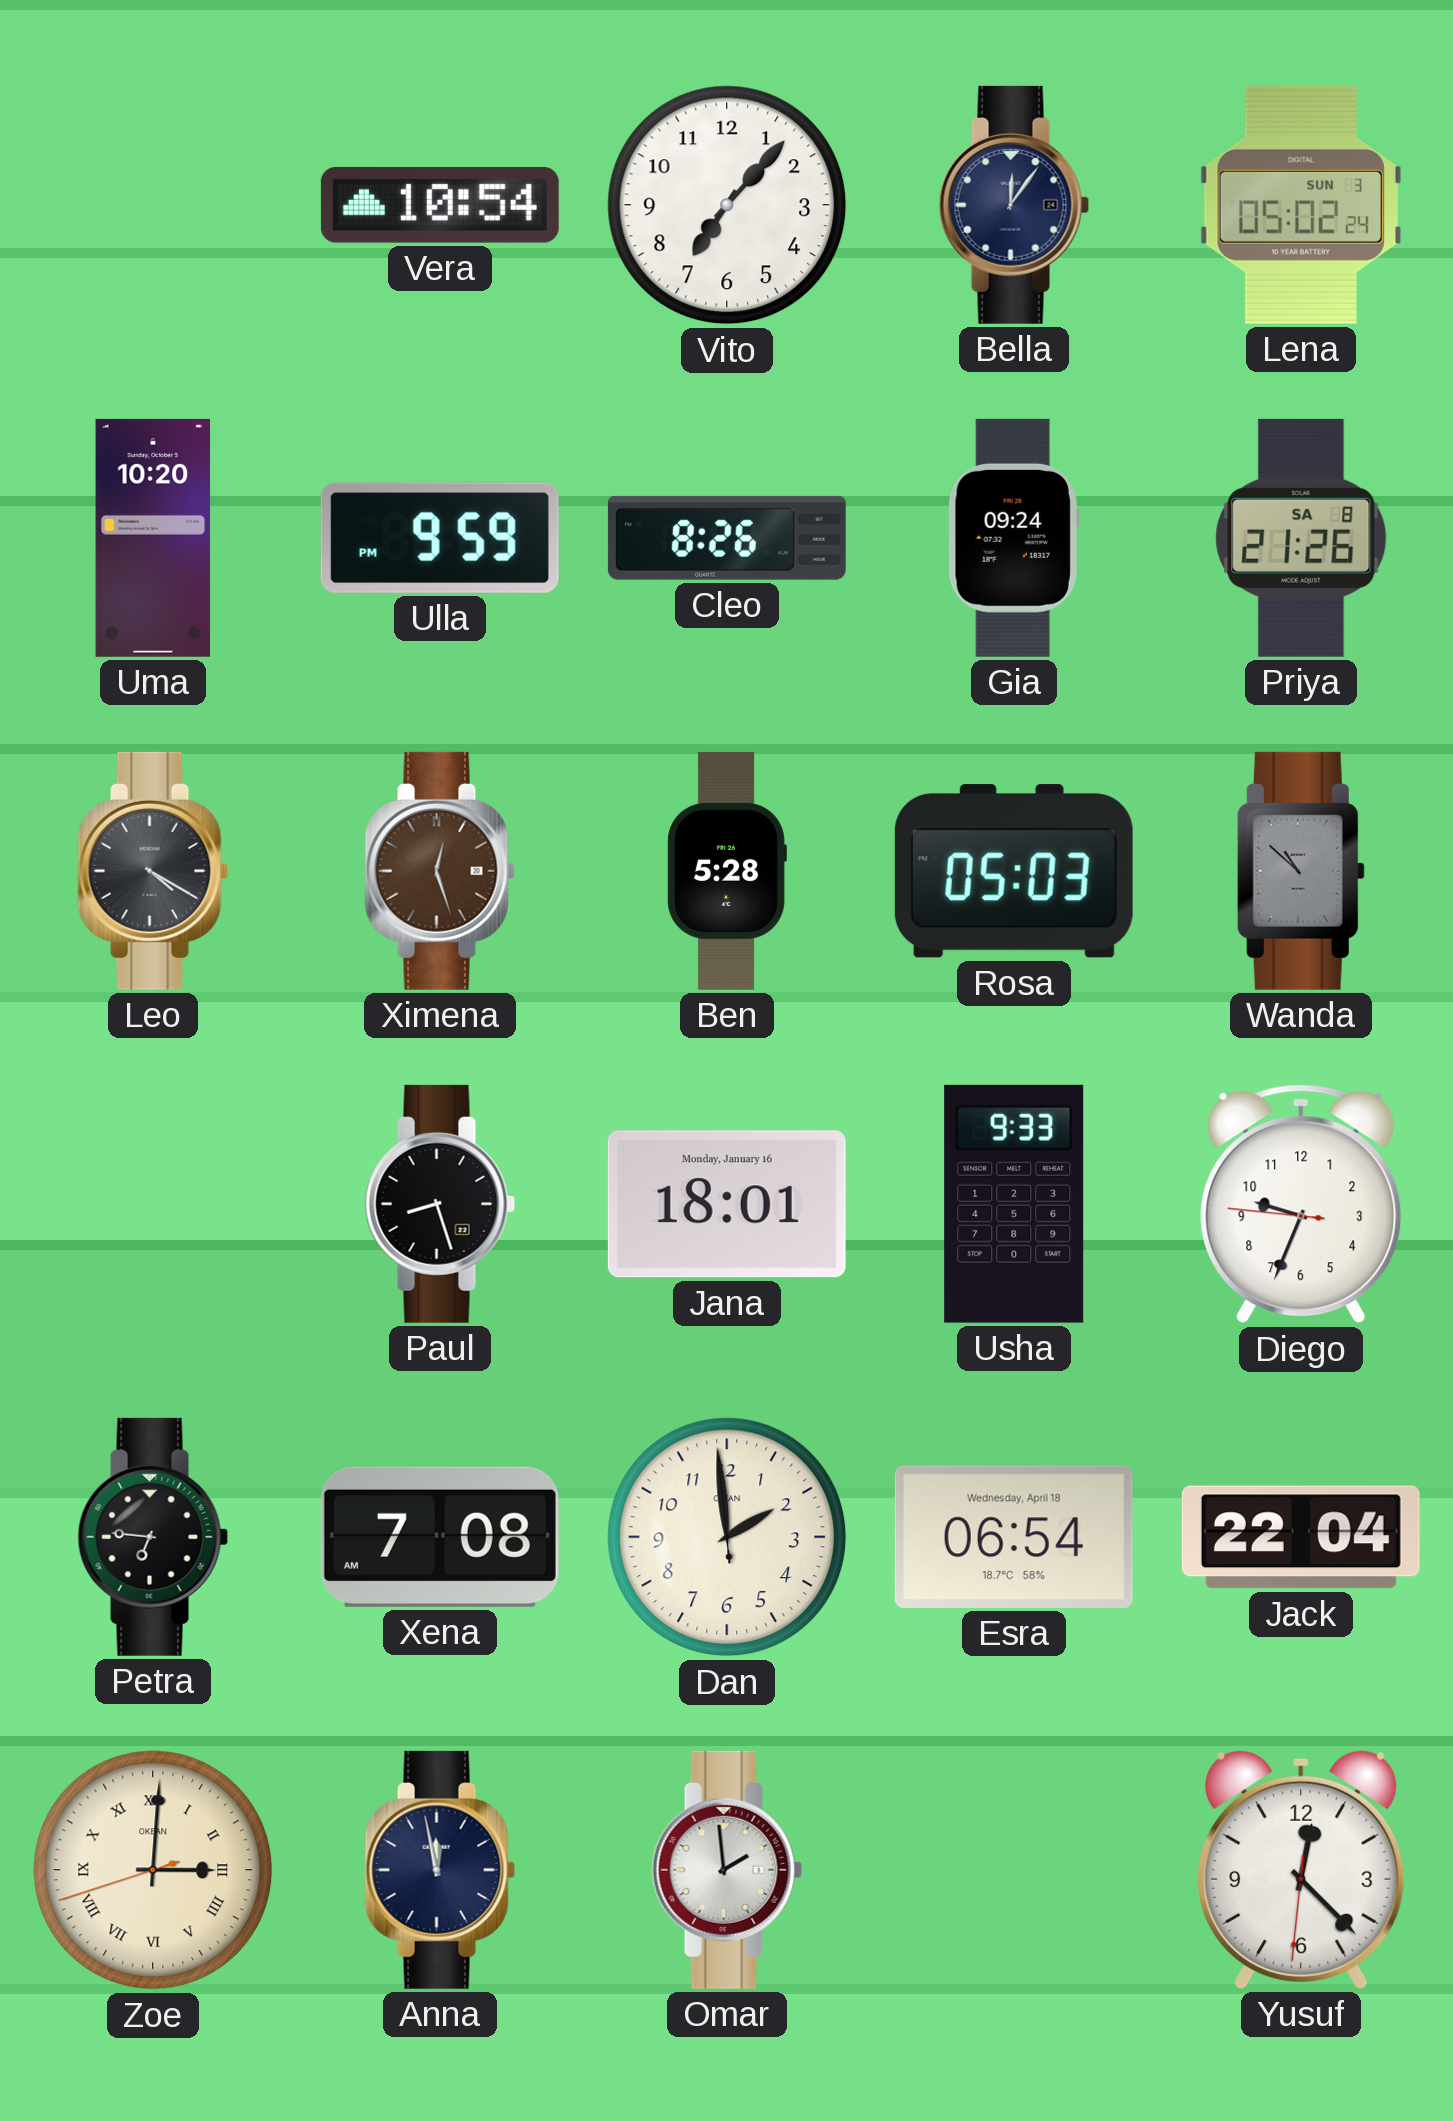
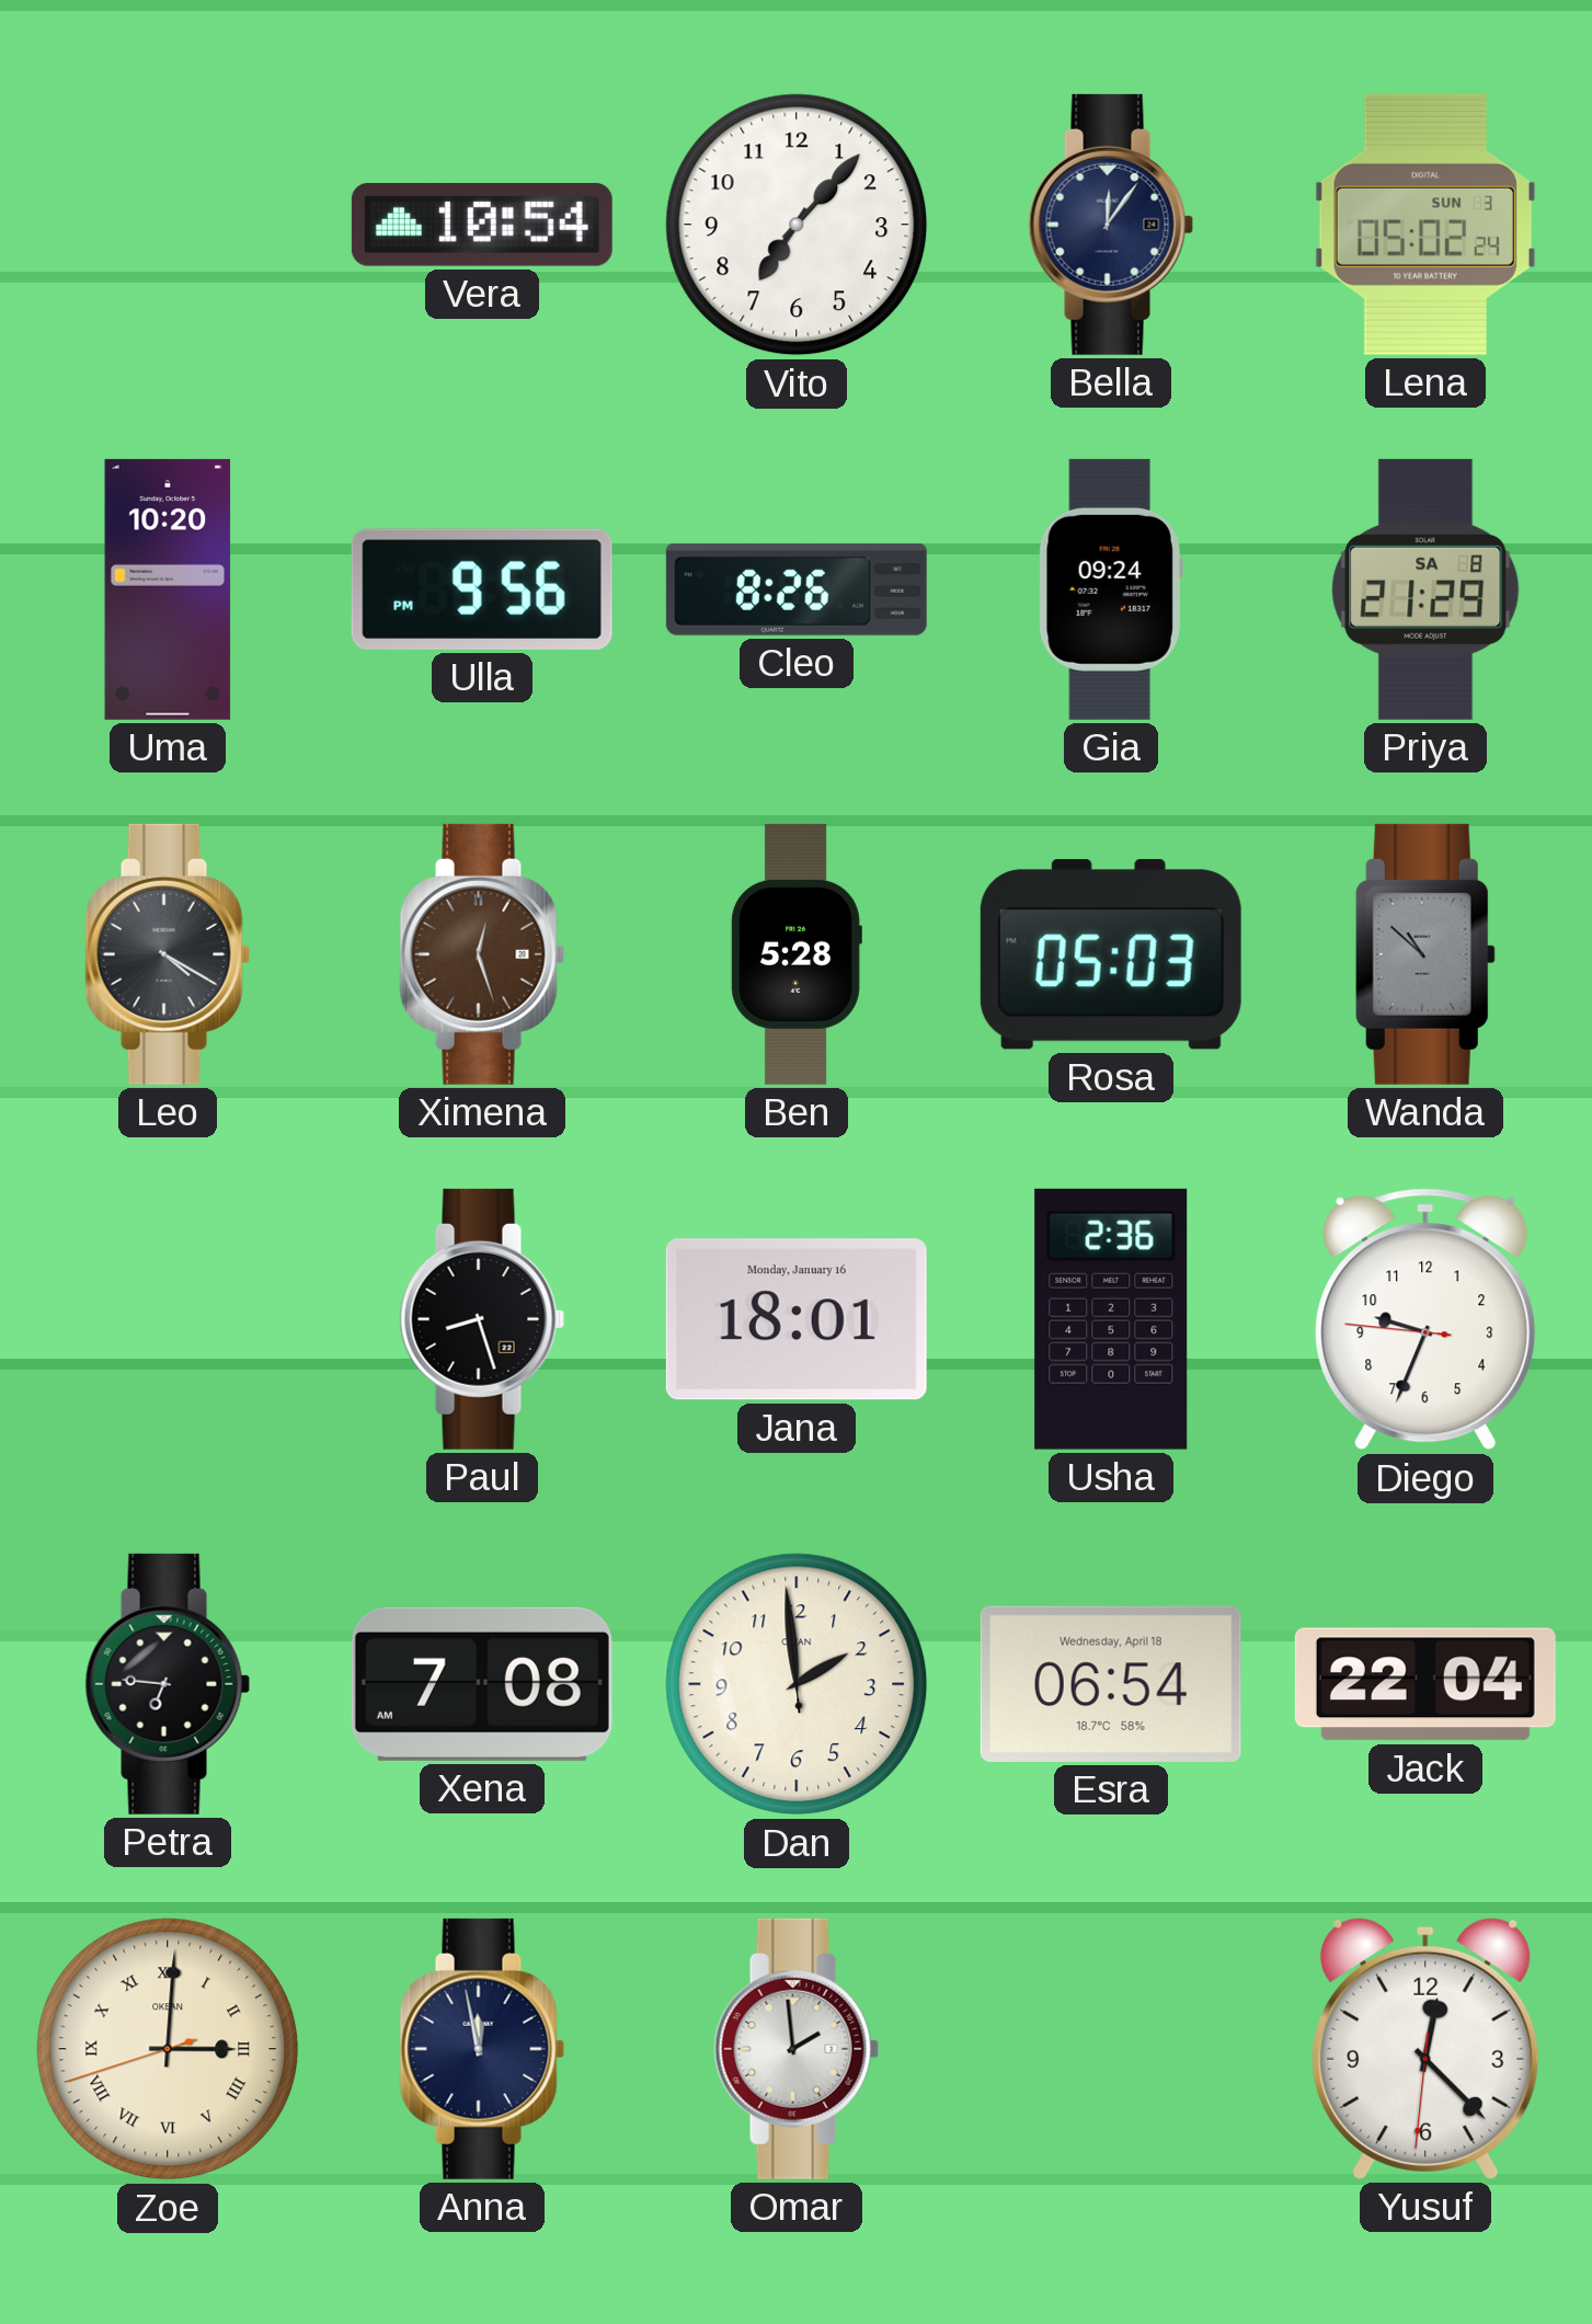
Ulla: 9:59 -> 9:56
Priya: 21:26 -> 21:29
Usha: 9:33 -> 2:36
